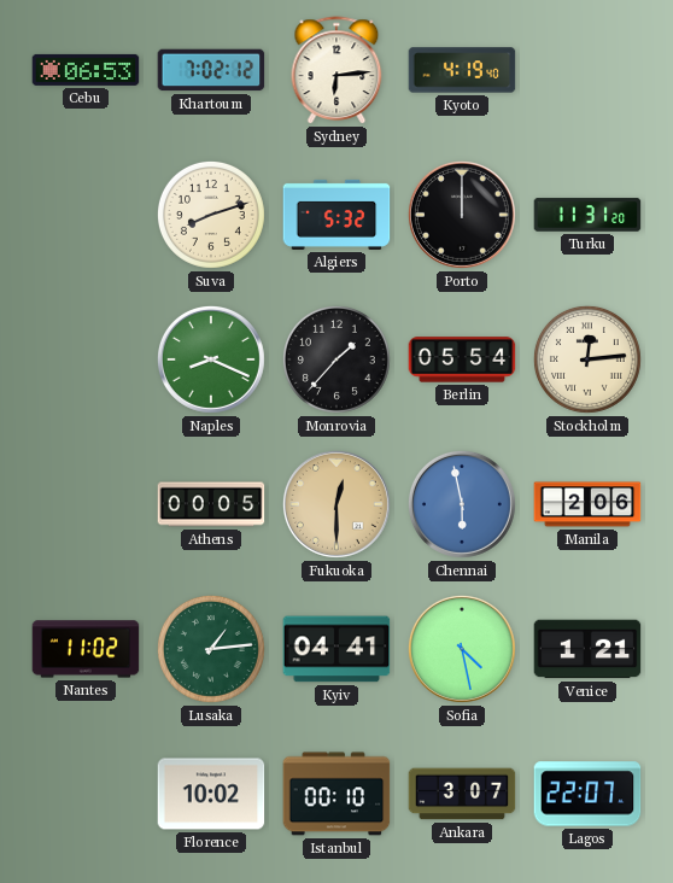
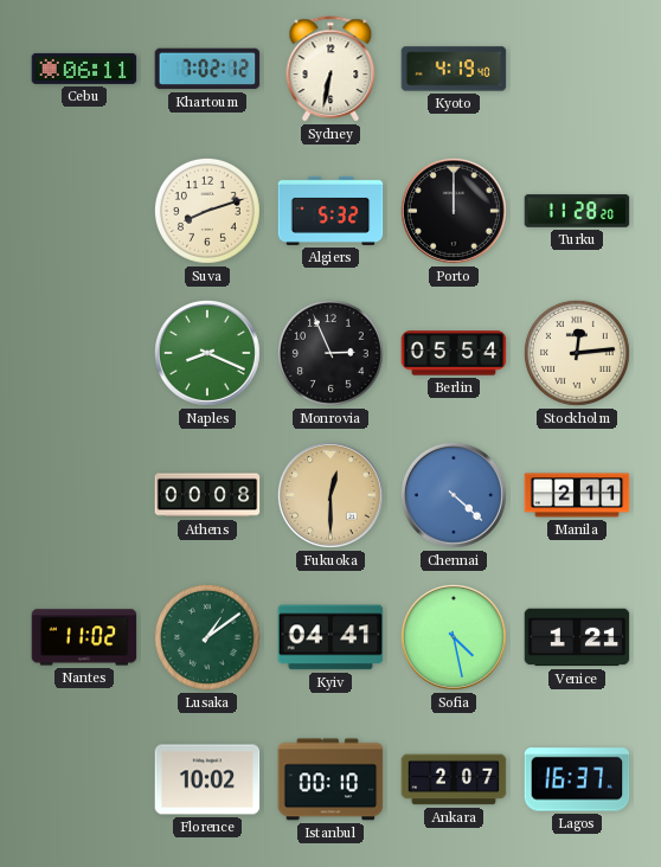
Cebu: 06:53 -> 06:11
Sydney: 6:14 -> 6:32
Turku: 11:31 -> 11:28
Monrovia: 1:37 -> 2:56
Athens: 00:05 -> 00:08
Chennai: 5:58 -> 4:22
Manila: 2:06 -> 2:11
Lusaka: 1:14 -> 1:09
Ankara: 3:07 -> 2:07
Lagos: 22:07 -> 16:37
